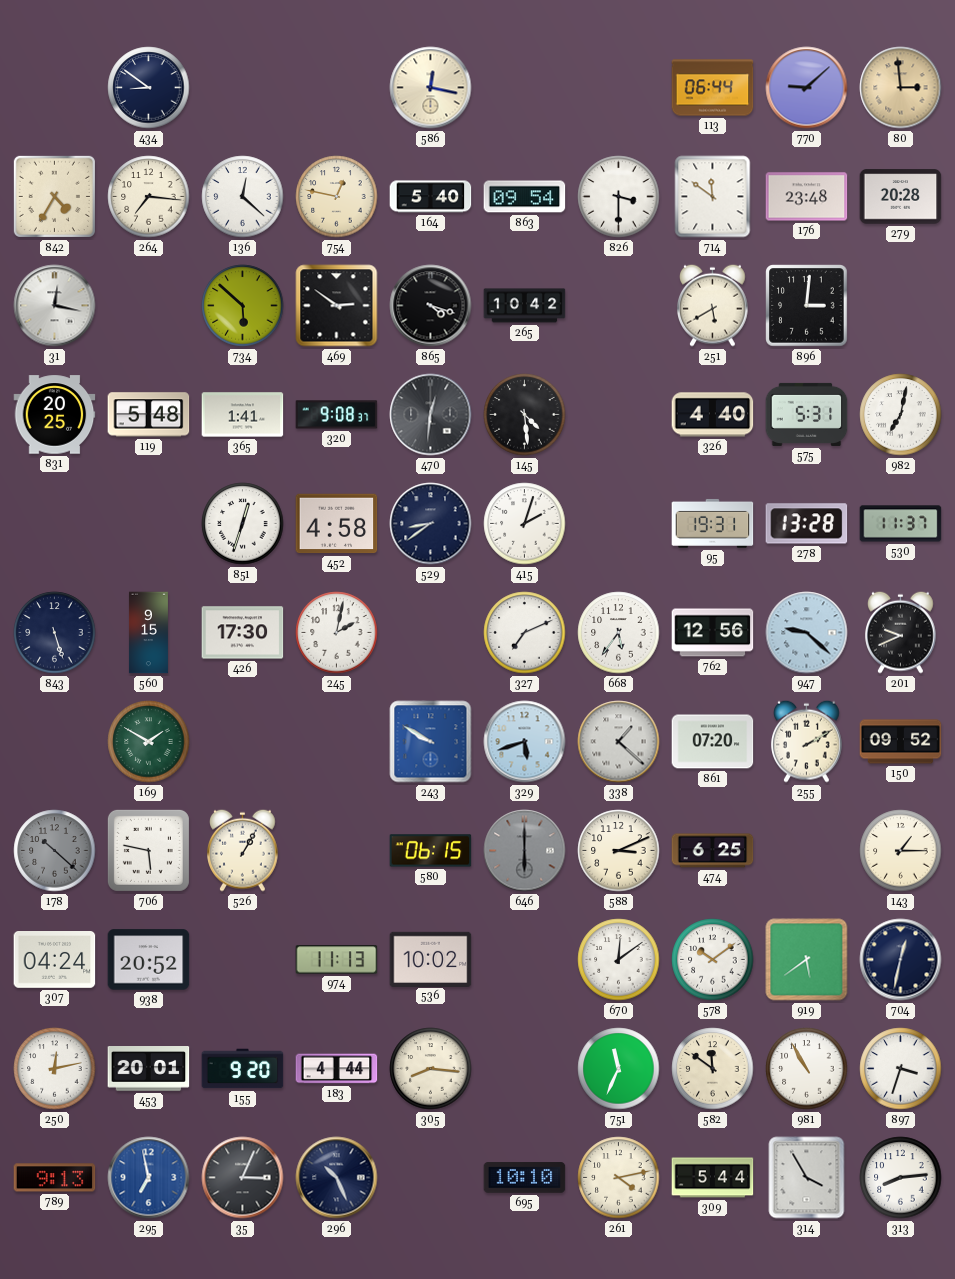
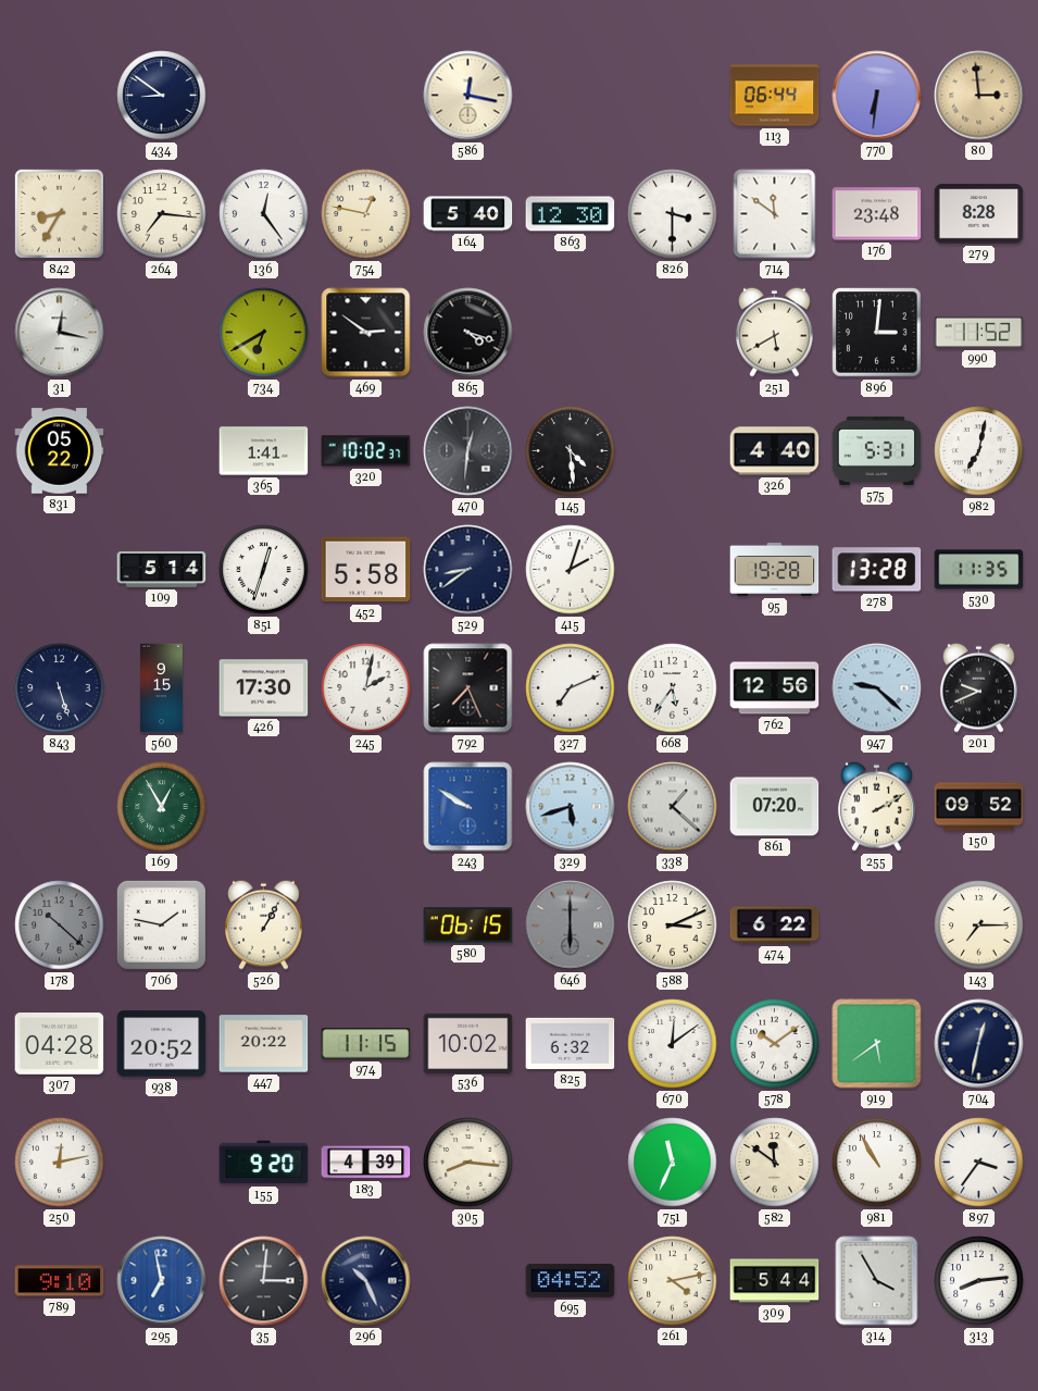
770: 9:08 -> 6:31
842: 4:35 -> 8:35
136: 12:22 -> 12:24
863: 09:54 -> 12:30
279: 20:28 -> 8:28
734: 5:52 -> 6:40
265: 10:42 -> none
990: none -> 11:52
831: 20:25 -> 05:22
119: 5:48 -> none
320: 9:08 -> 10:02
109: none -> 5:14
452: 4:58 -> 5:58
95: 19:31 -> 19:28
530: 11:37 -> 11:35
792: none -> 7:26
169: 1:50 -> 12:55
706: 5:47 -> 1:47
474: 6:25 -> 6:22
143: 1:15 -> 7:15
307: 04:24 -> 04:28
447: none -> 20:22
974: 11:13 -> 11:15
825: none -> 6:32
453: 20:01 -> none
183: 4:44 -> 4:39
897: 3:33 -> 3:36
789: 9:13 -> 9:10
35: 3:04 -> 3:01
695: 10:10 -> 04:52
